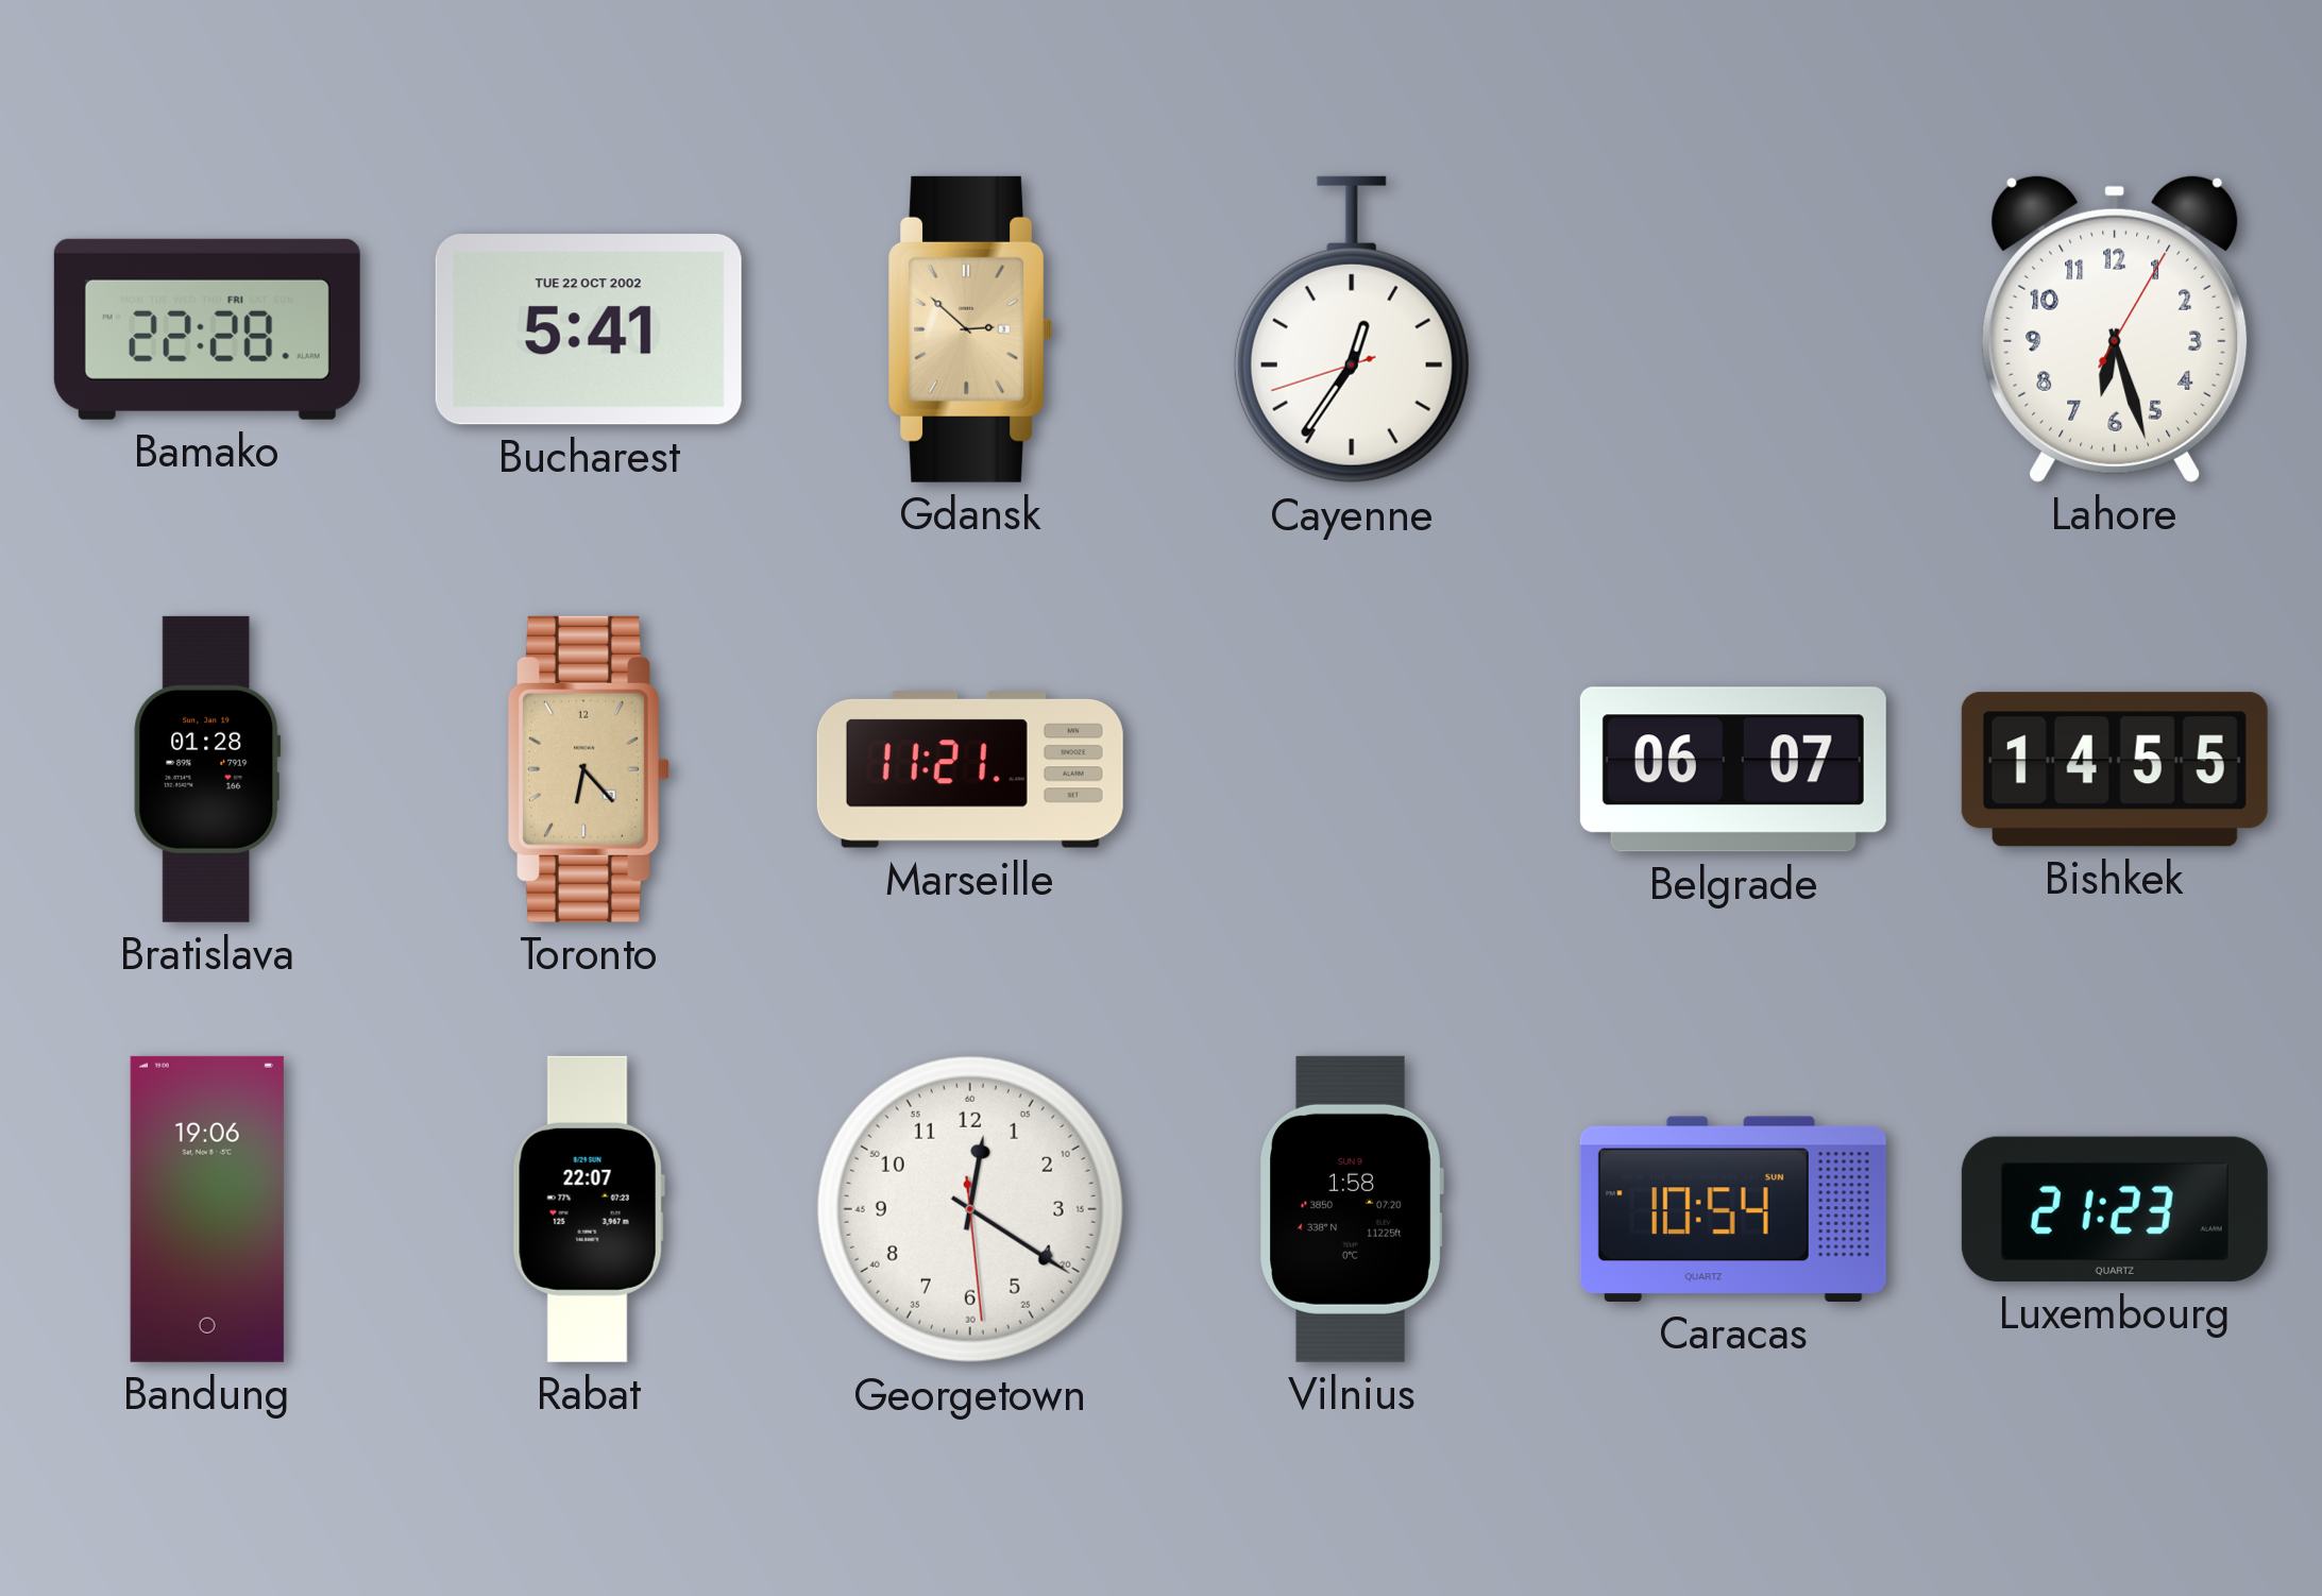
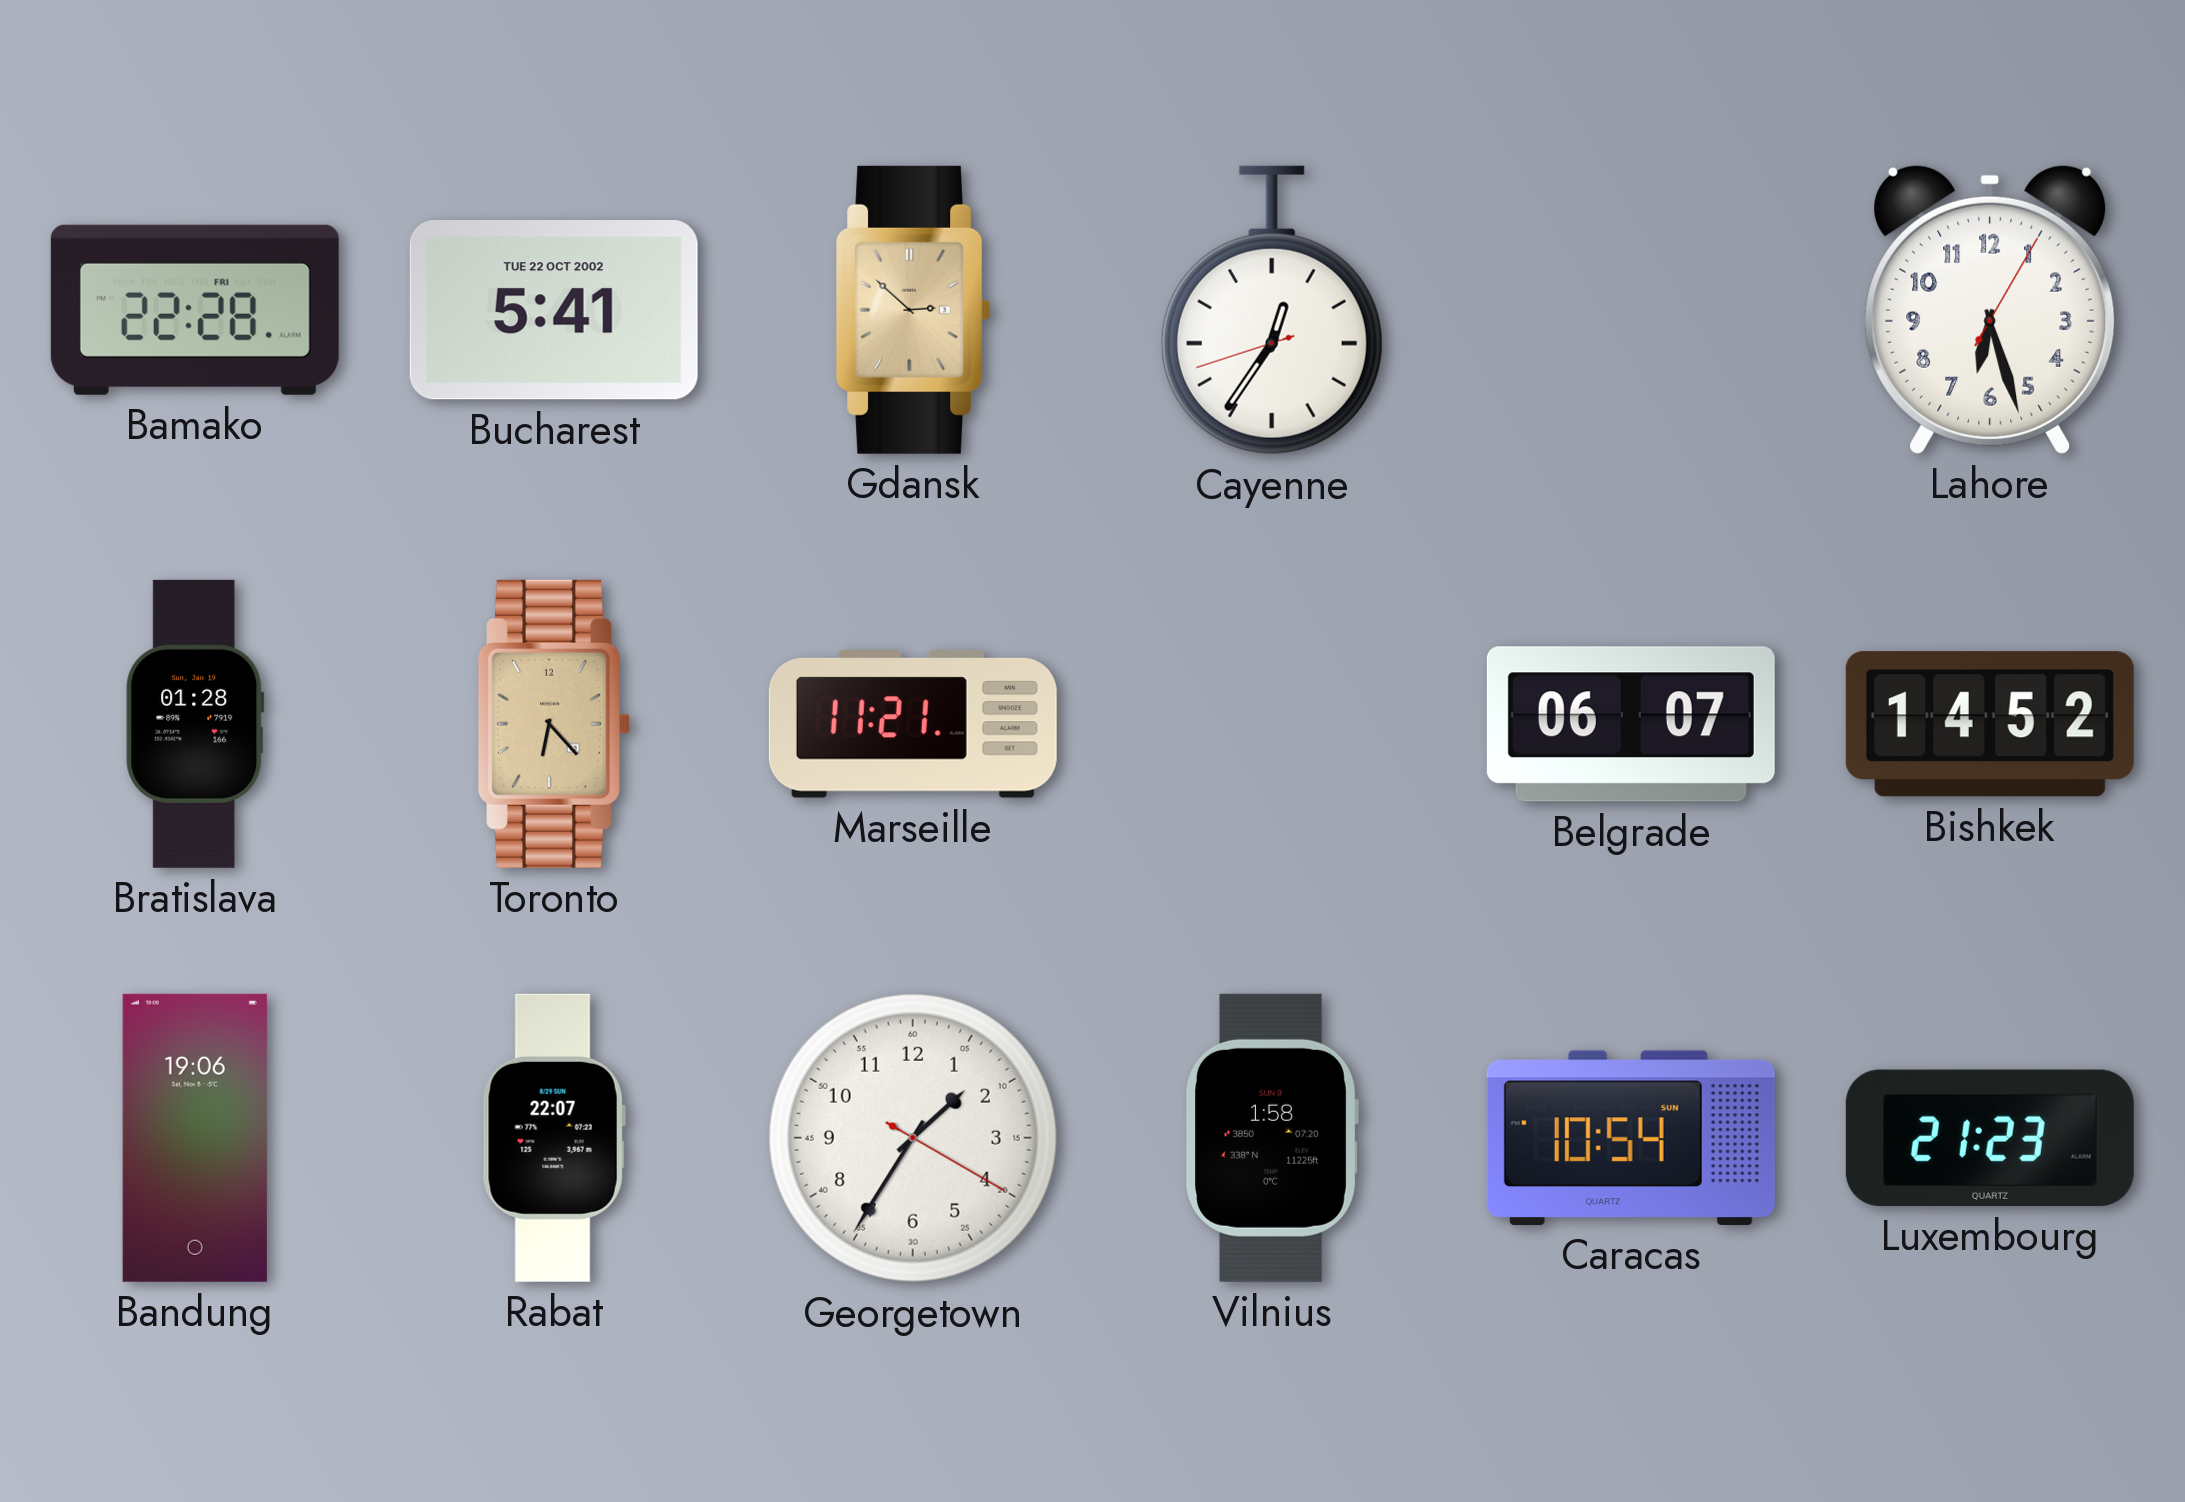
Bishkek: 14:55 -> 14:52
Georgetown: 12:20 -> 1:35
